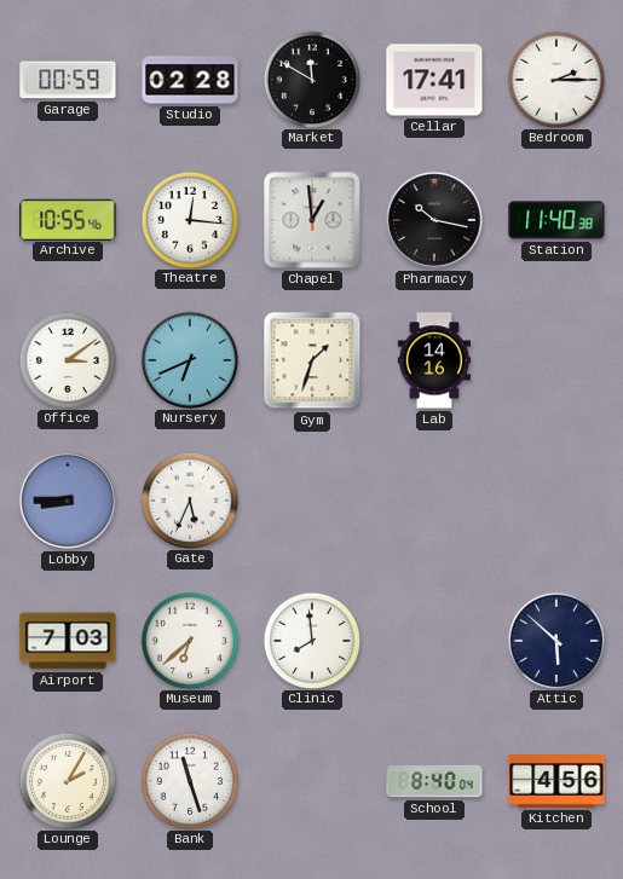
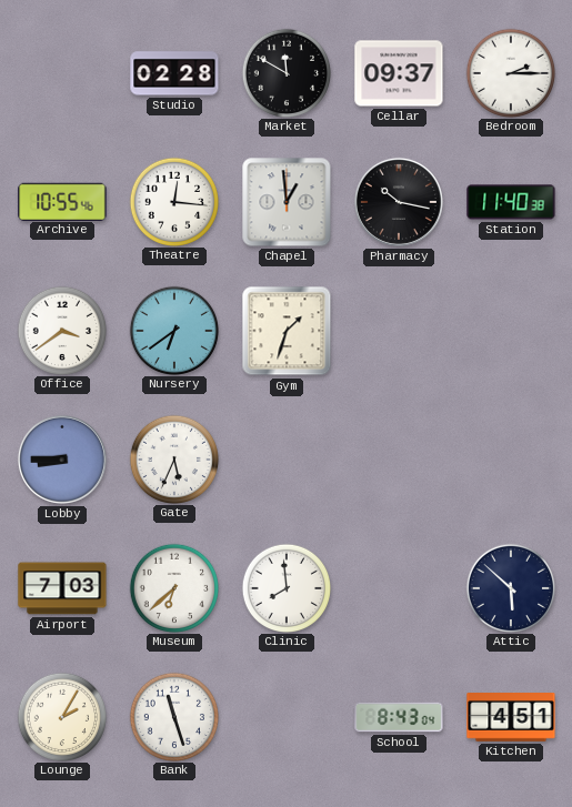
Garage: 00:59 -> none
Cellar: 17:41 -> 09:37
Office: 3:09 -> 3:39
Nursery: 6:41 -> 6:39
Lab: 14:16 -> none
School: 8:40 -> 8:43
Kitchen: 4:56 -> 4:51
